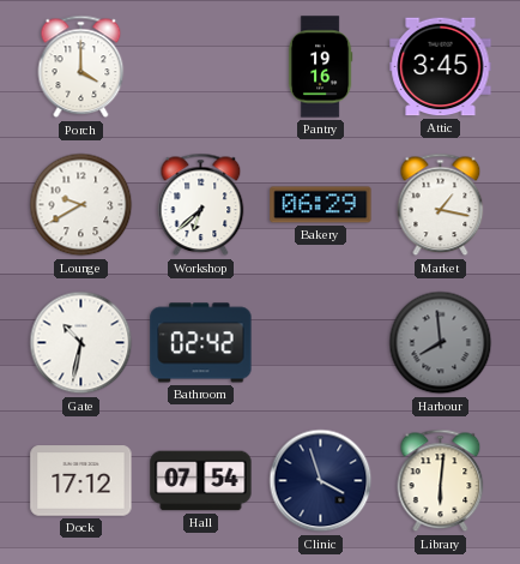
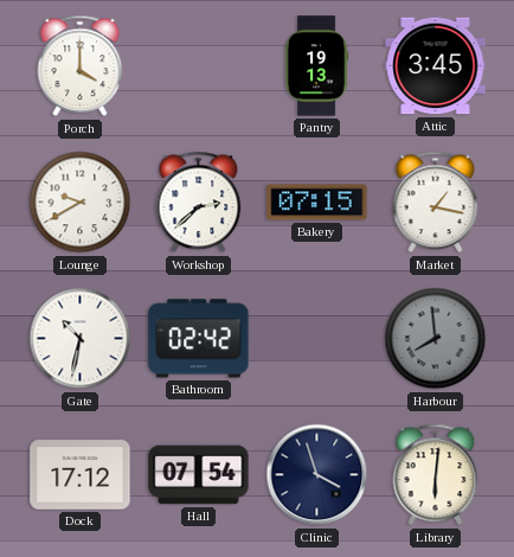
Pantry: 19:16 -> 19:13
Workshop: 6:38 -> 2:38
Bakery: 06:29 -> 07:15
